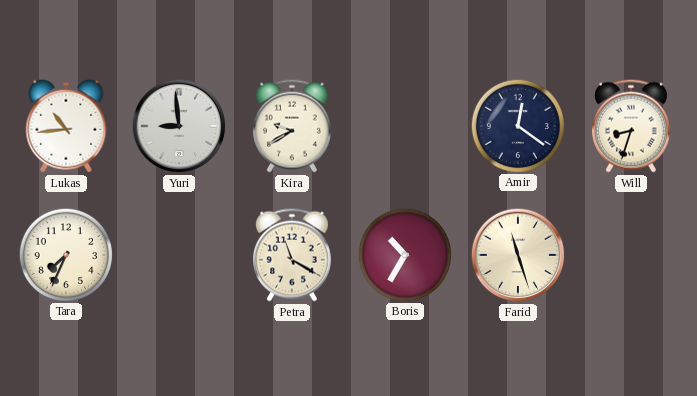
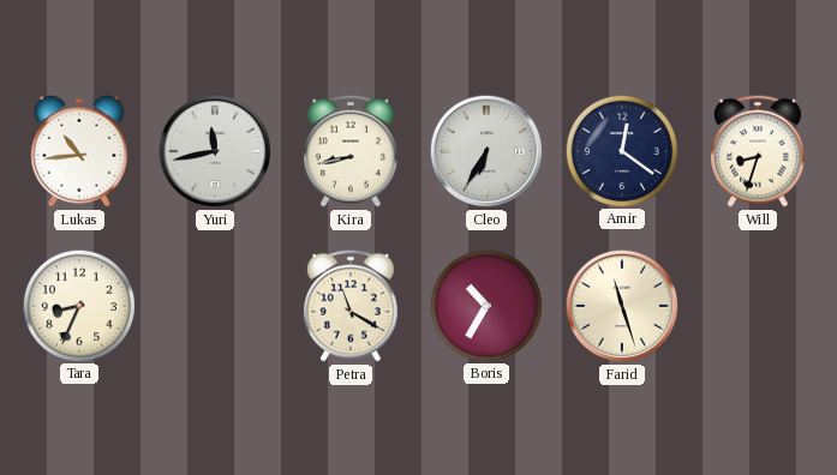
Yuri: 8:59 -> 11:43
Kira: 9:40 -> 8:43
Cleo: none -> 6:35
Tara: 7:34 -> 8:34
